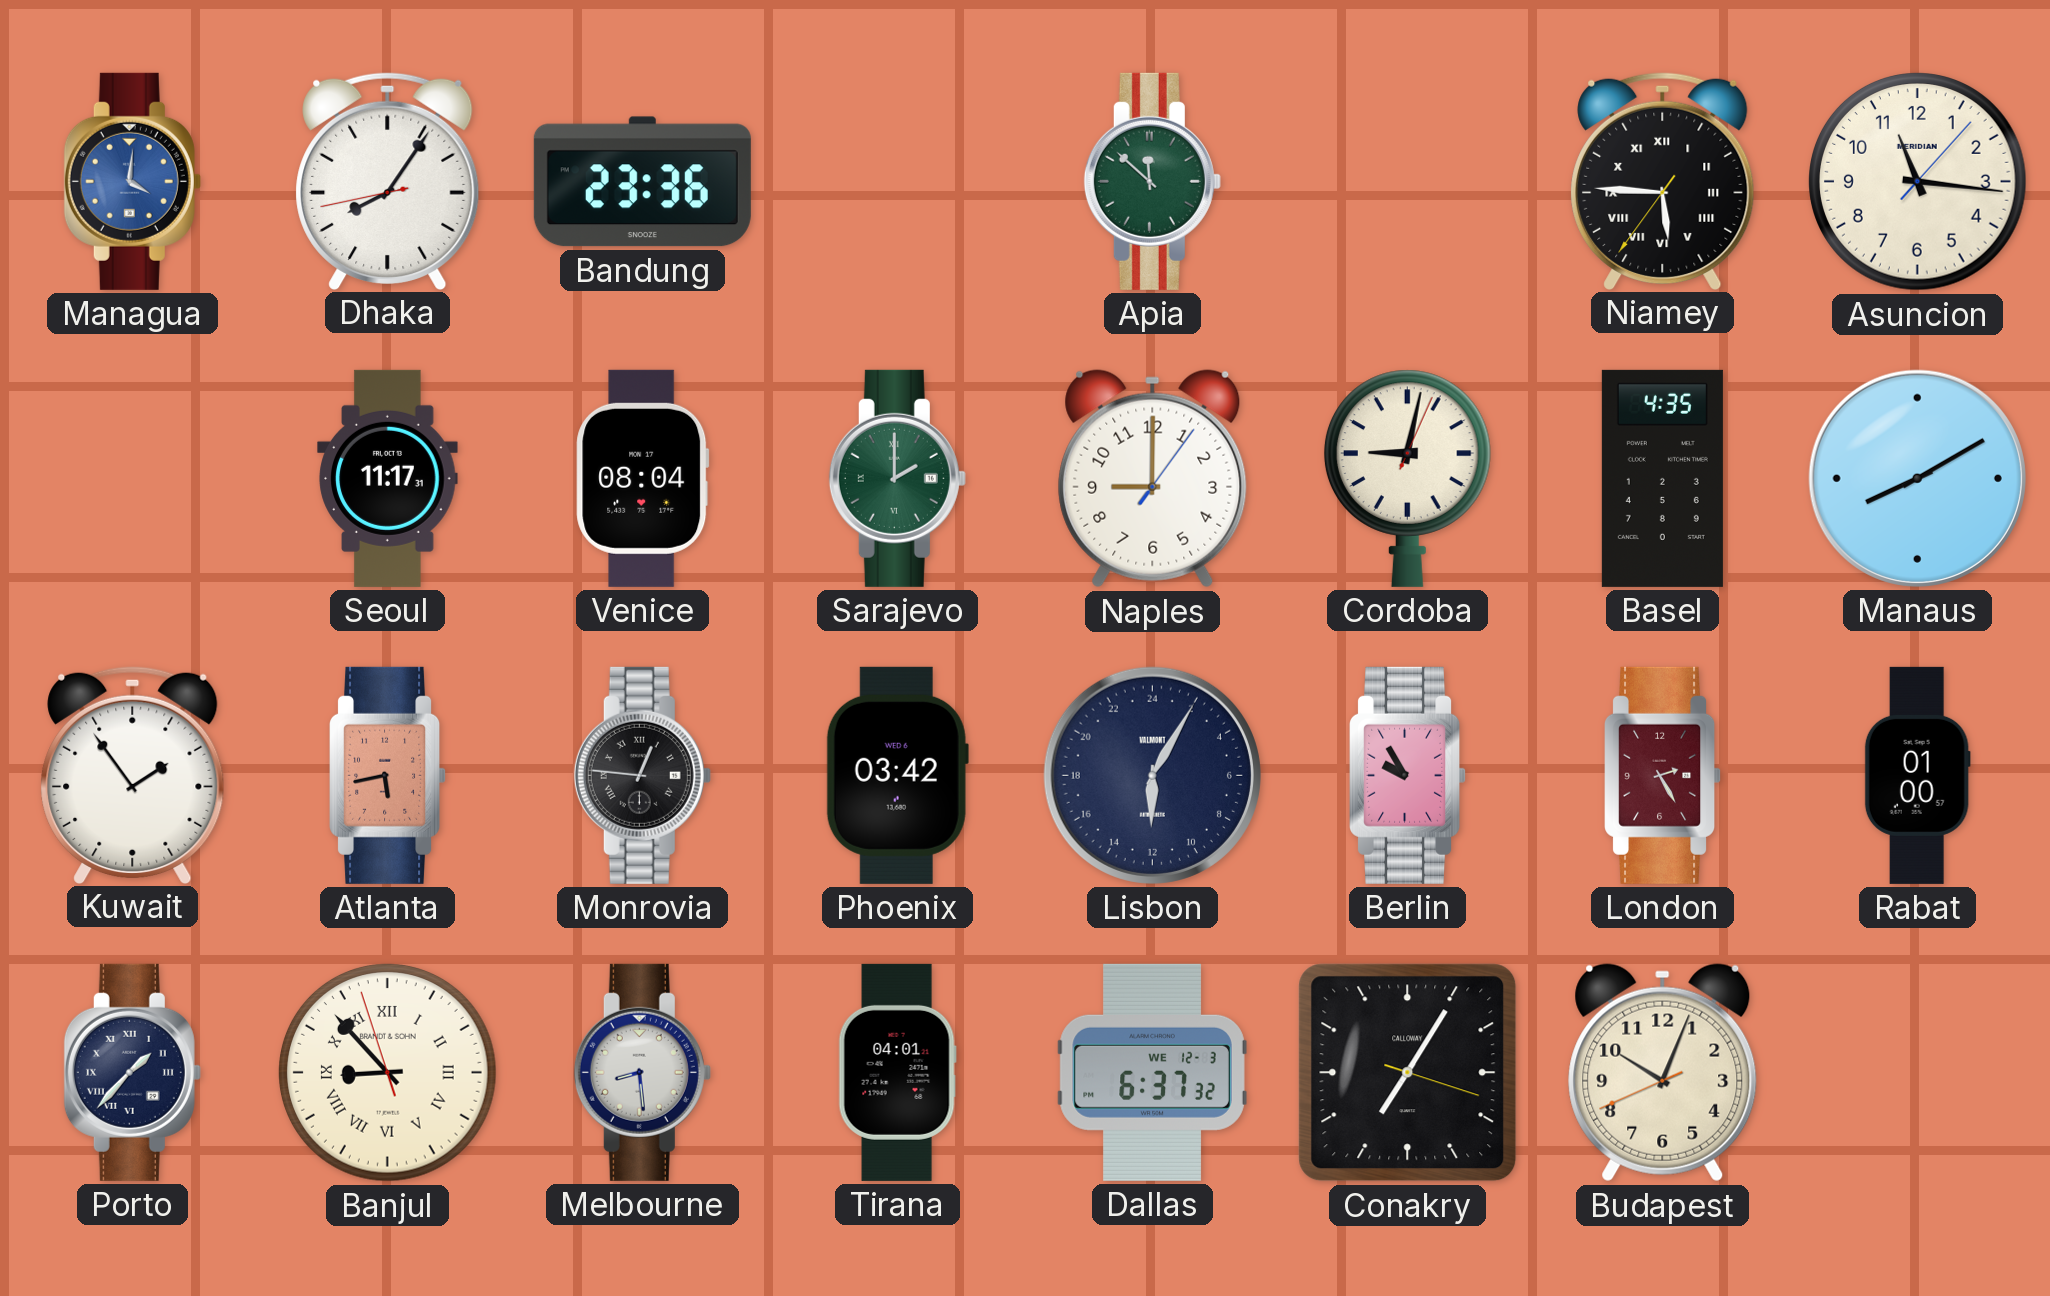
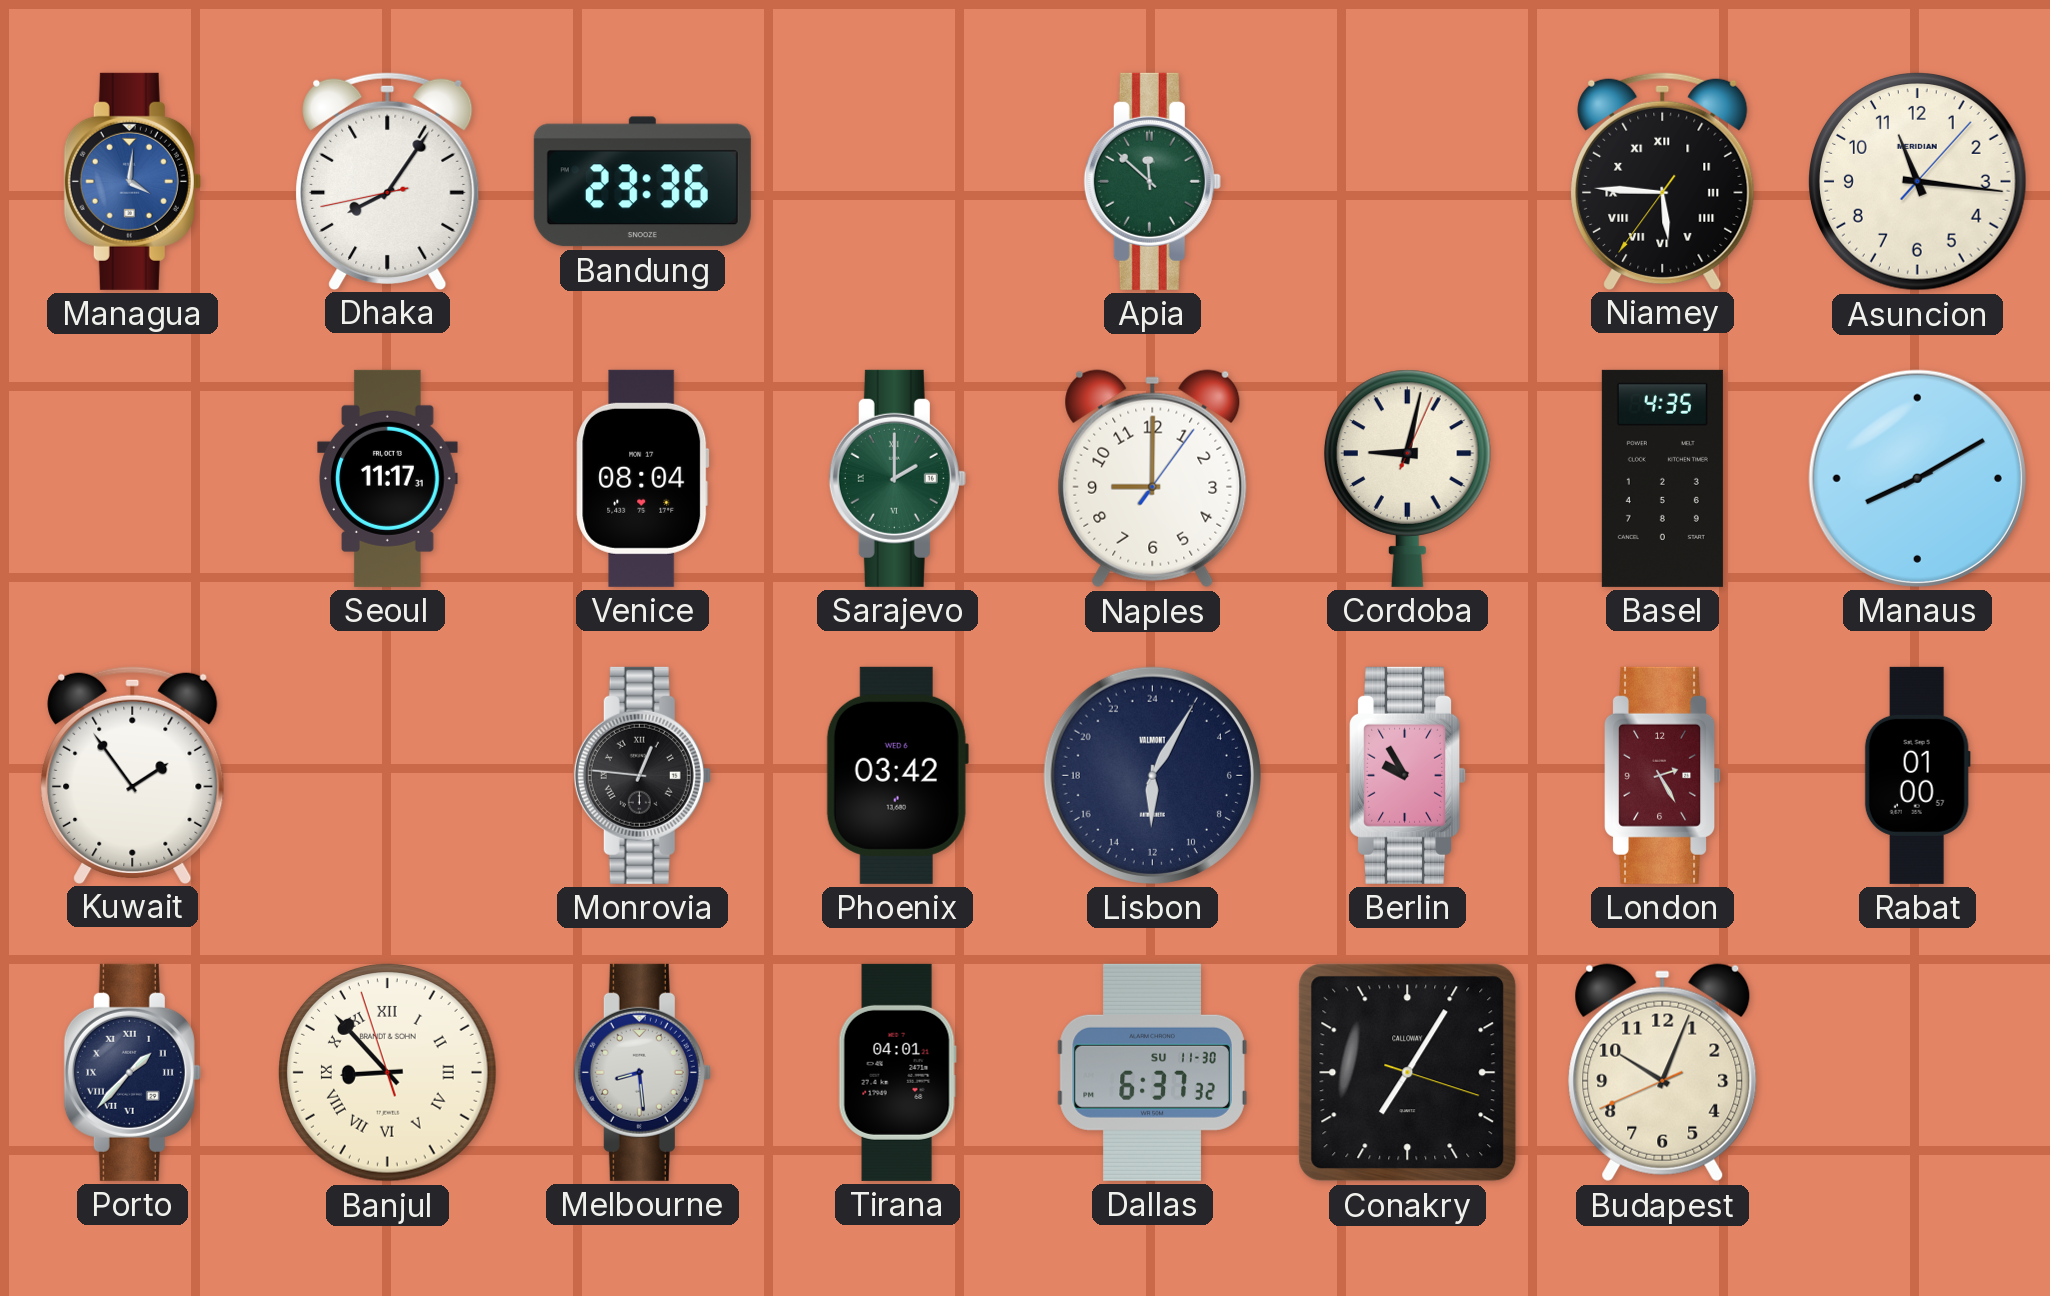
Atlanta: 5:43 -> none
Dallas date: WE 12-3 -> SU 11-30
